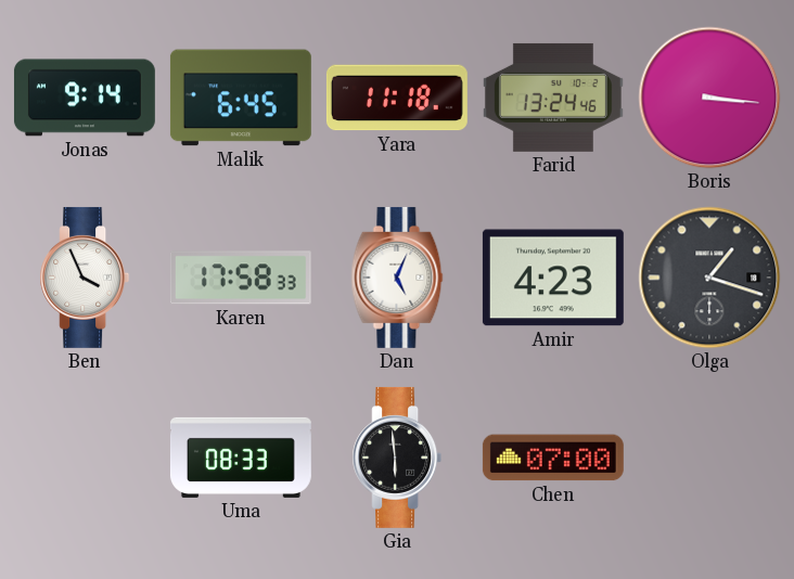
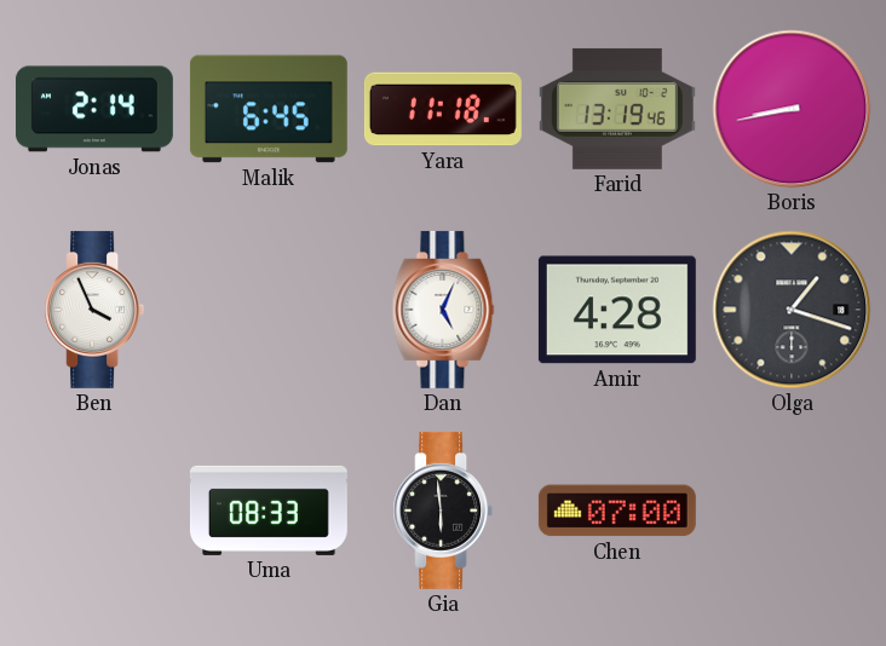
Jonas: 9:14 -> 2:14
Farid: 13:24 -> 13:19
Boris: 3:16 -> 8:43
Karen: 17:58 -> none
Amir: 4:23 -> 4:28
